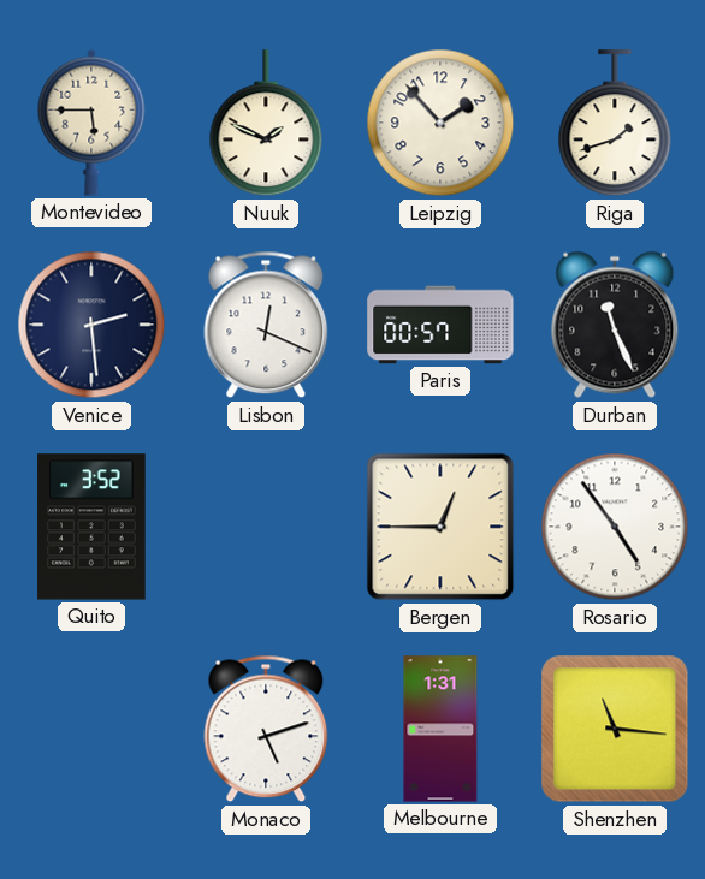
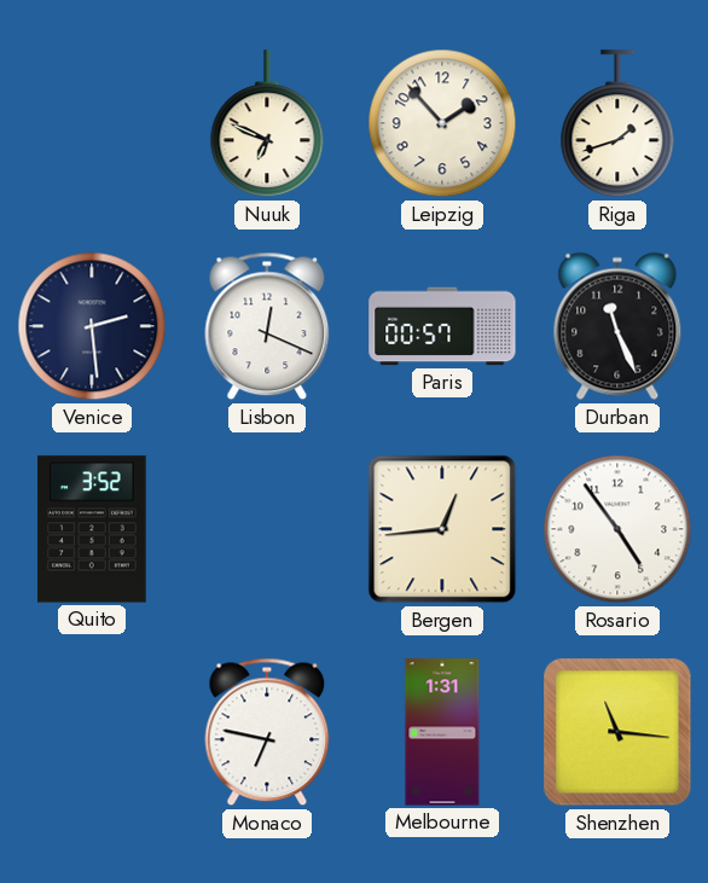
Montevideo: 5:45 -> none
Nuuk: 1:49 -> 6:49
Bergen: 12:45 -> 12:44
Monaco: 5:12 -> 6:47
